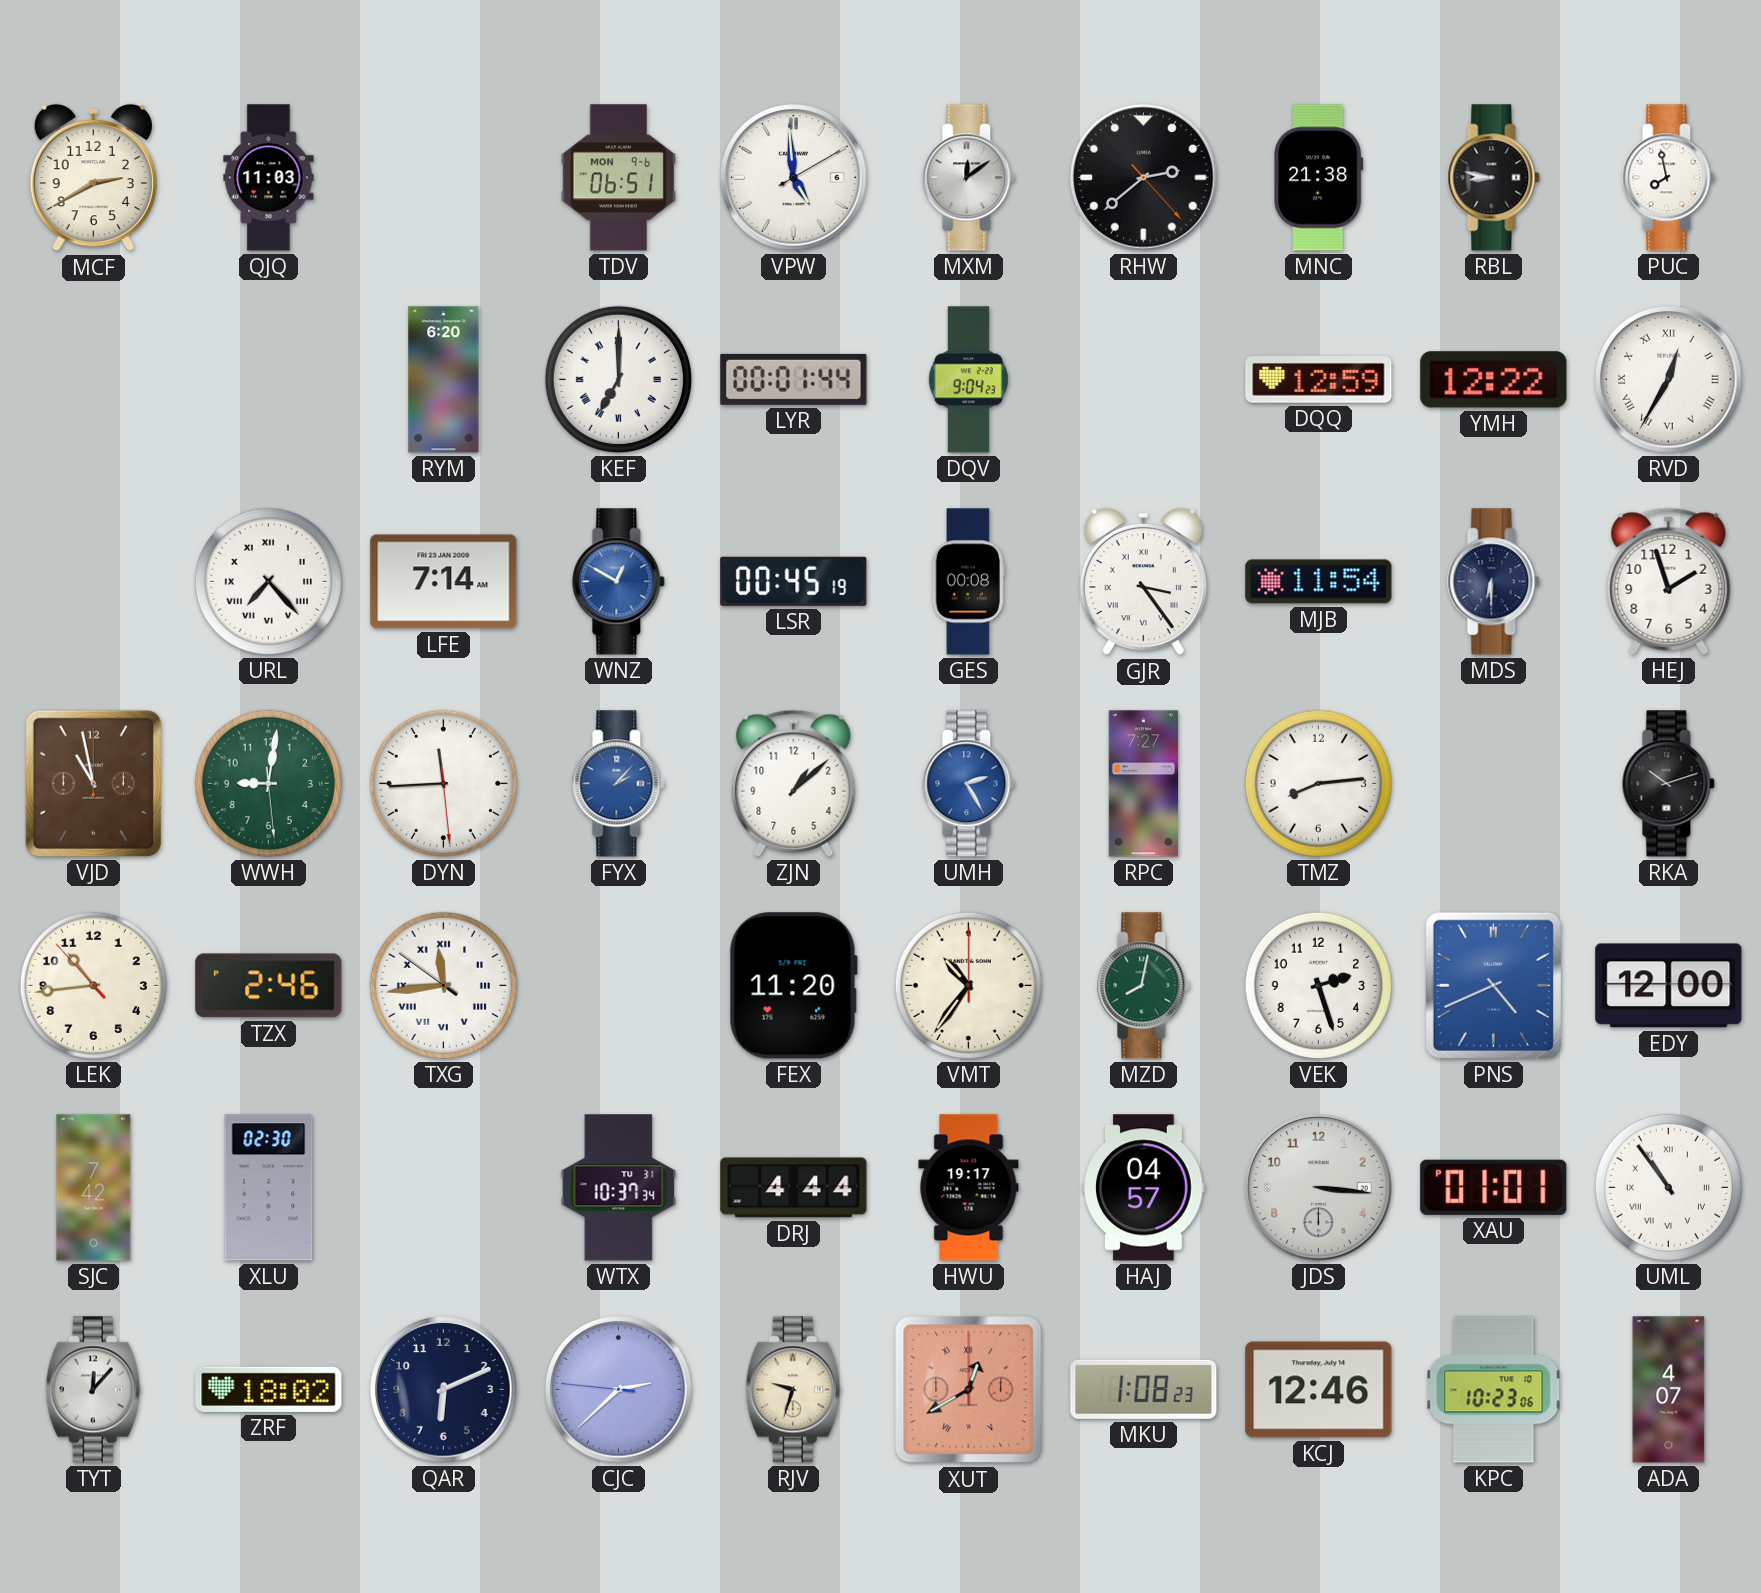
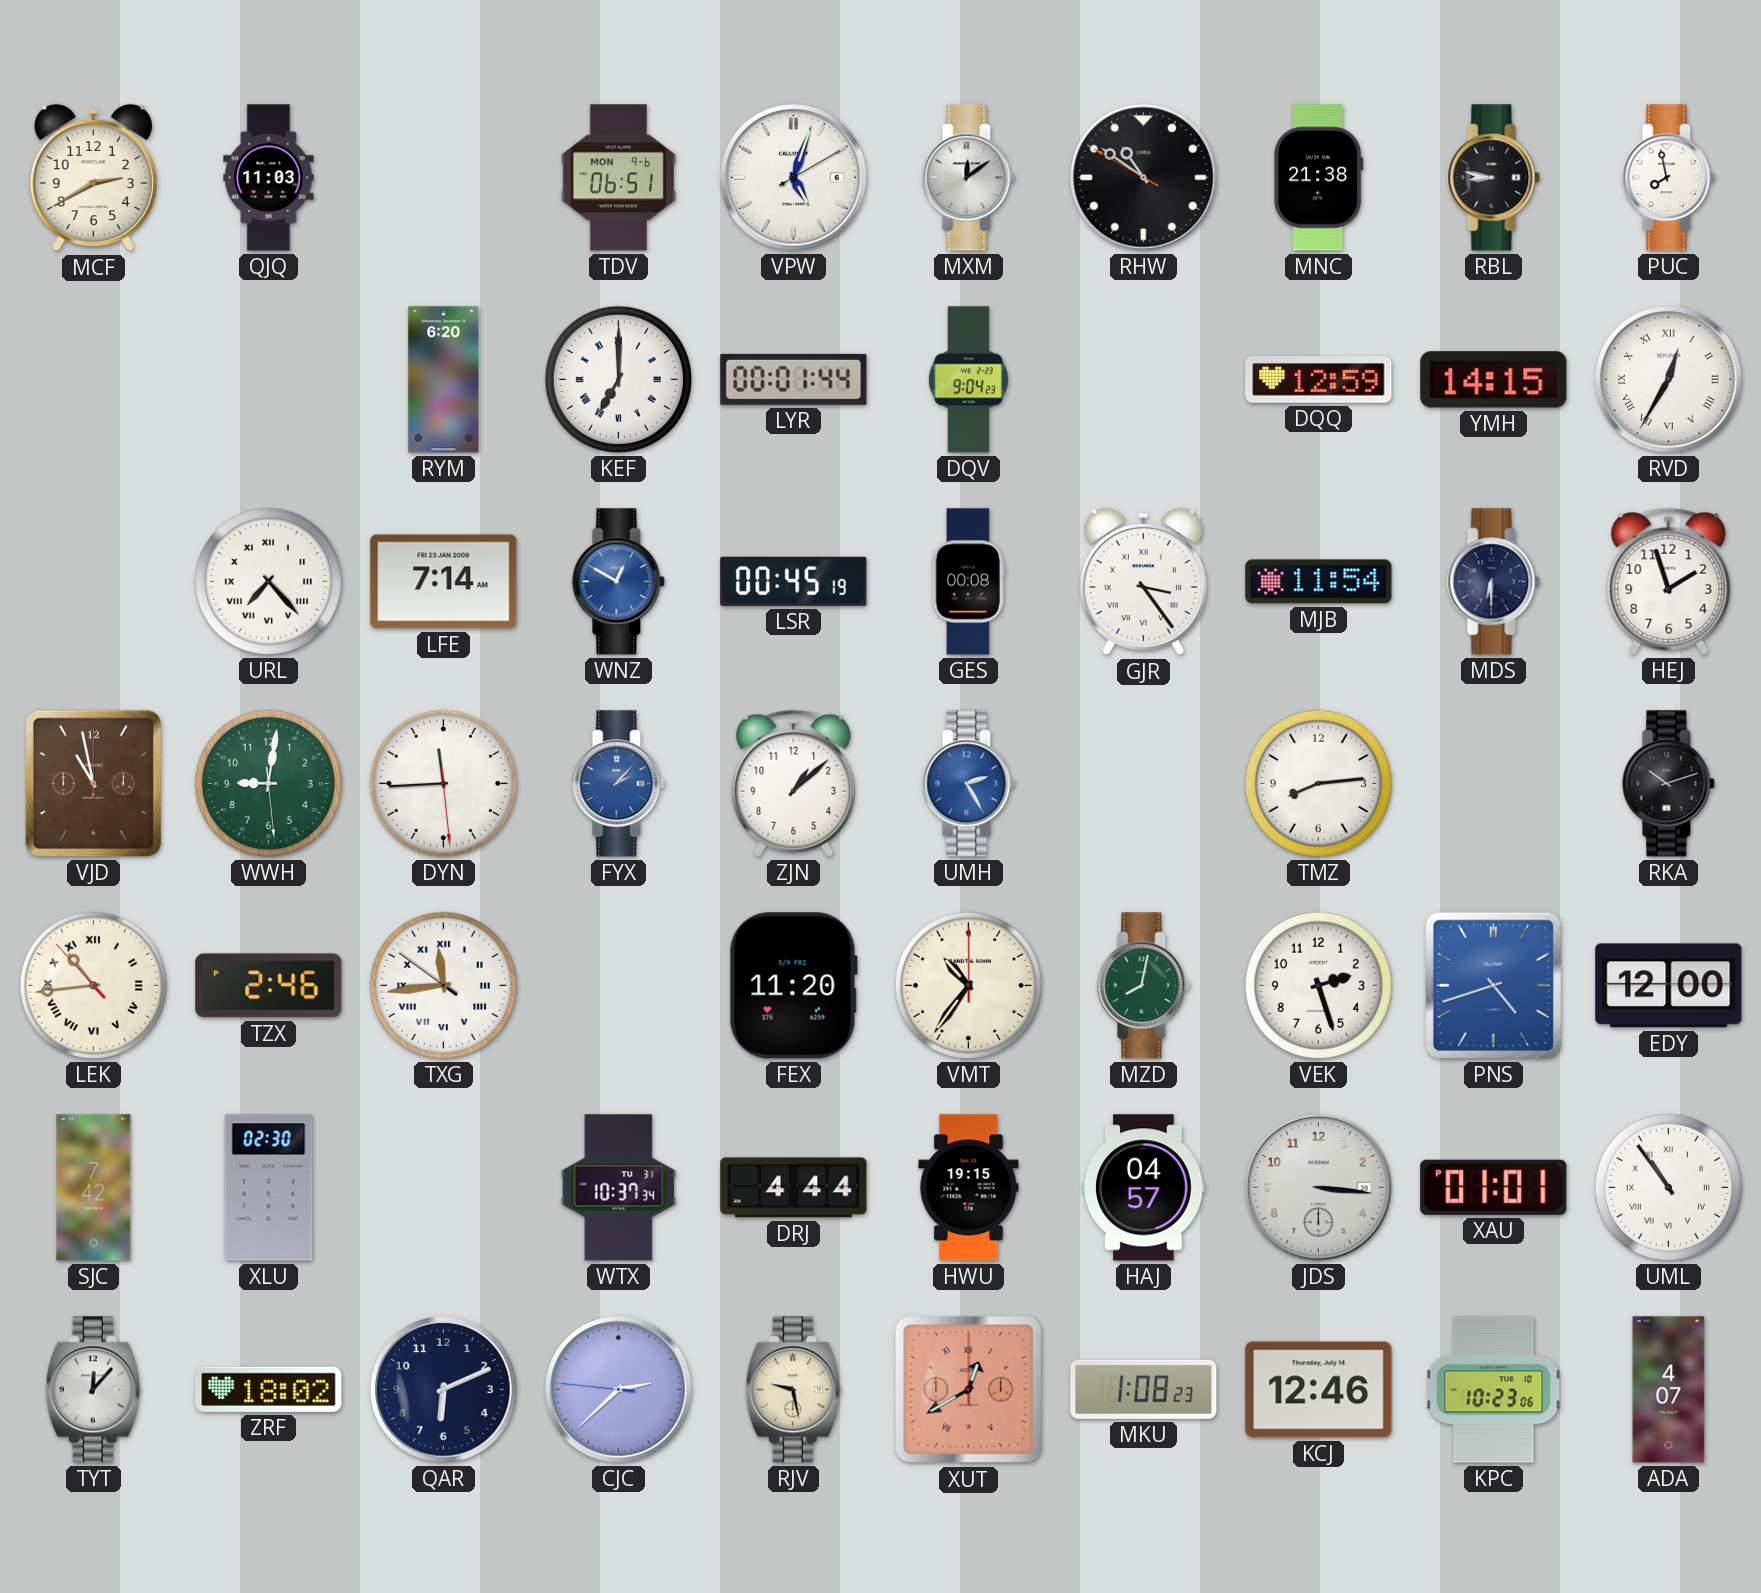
VPW: 4:59 -> 5:03
RHW: 2:38 -> 10:50
YMH: 12:22 -> 14:15
RPC: 7:27 -> none
LEK numerals: Arabic -> Roman
PNS: 4:41 -> 4:42
HWU: 19:17 -> 19:15
RJV: 9:33 -> 9:28
